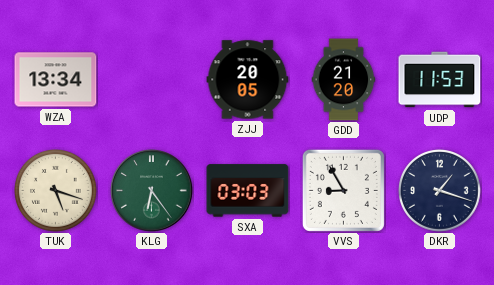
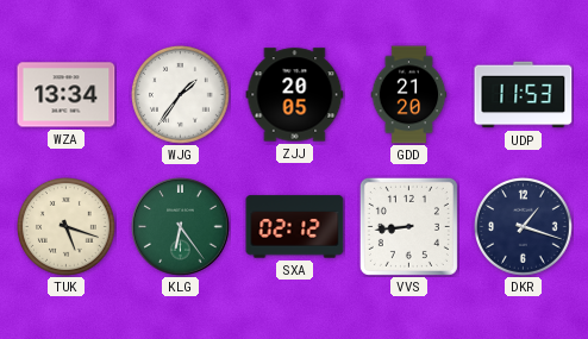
WJG: none -> 1:36
SXA: 03:03 -> 02:12
VVS: 8:55 -> 8:44
